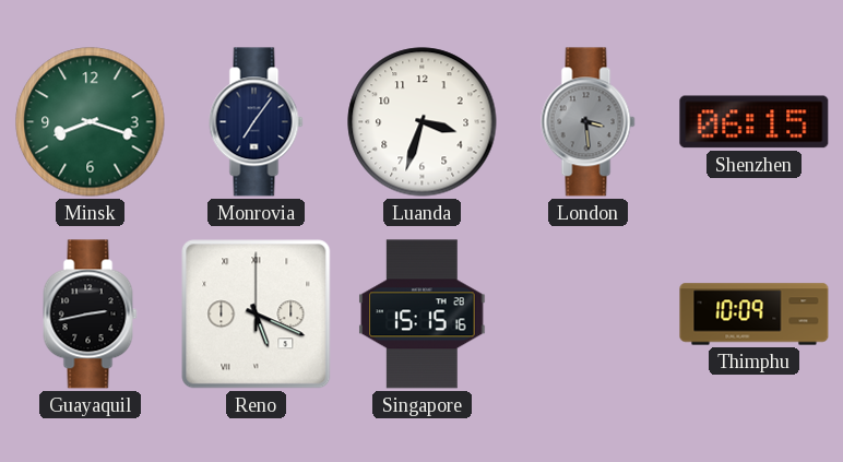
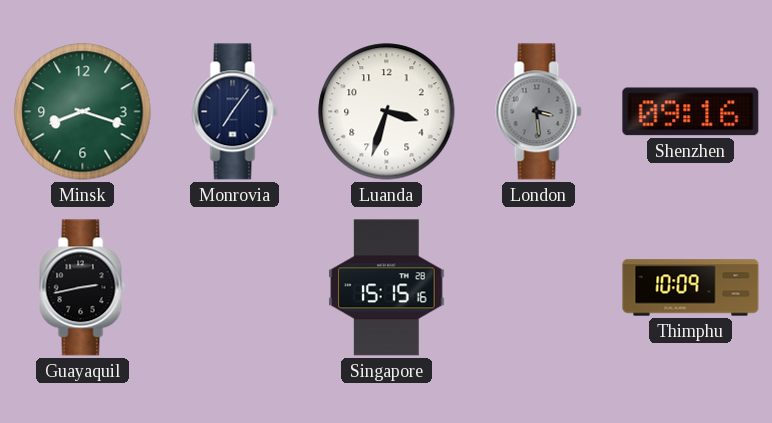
Shenzhen: 06:15 -> 09:16
Reno: 5:19 -> none
